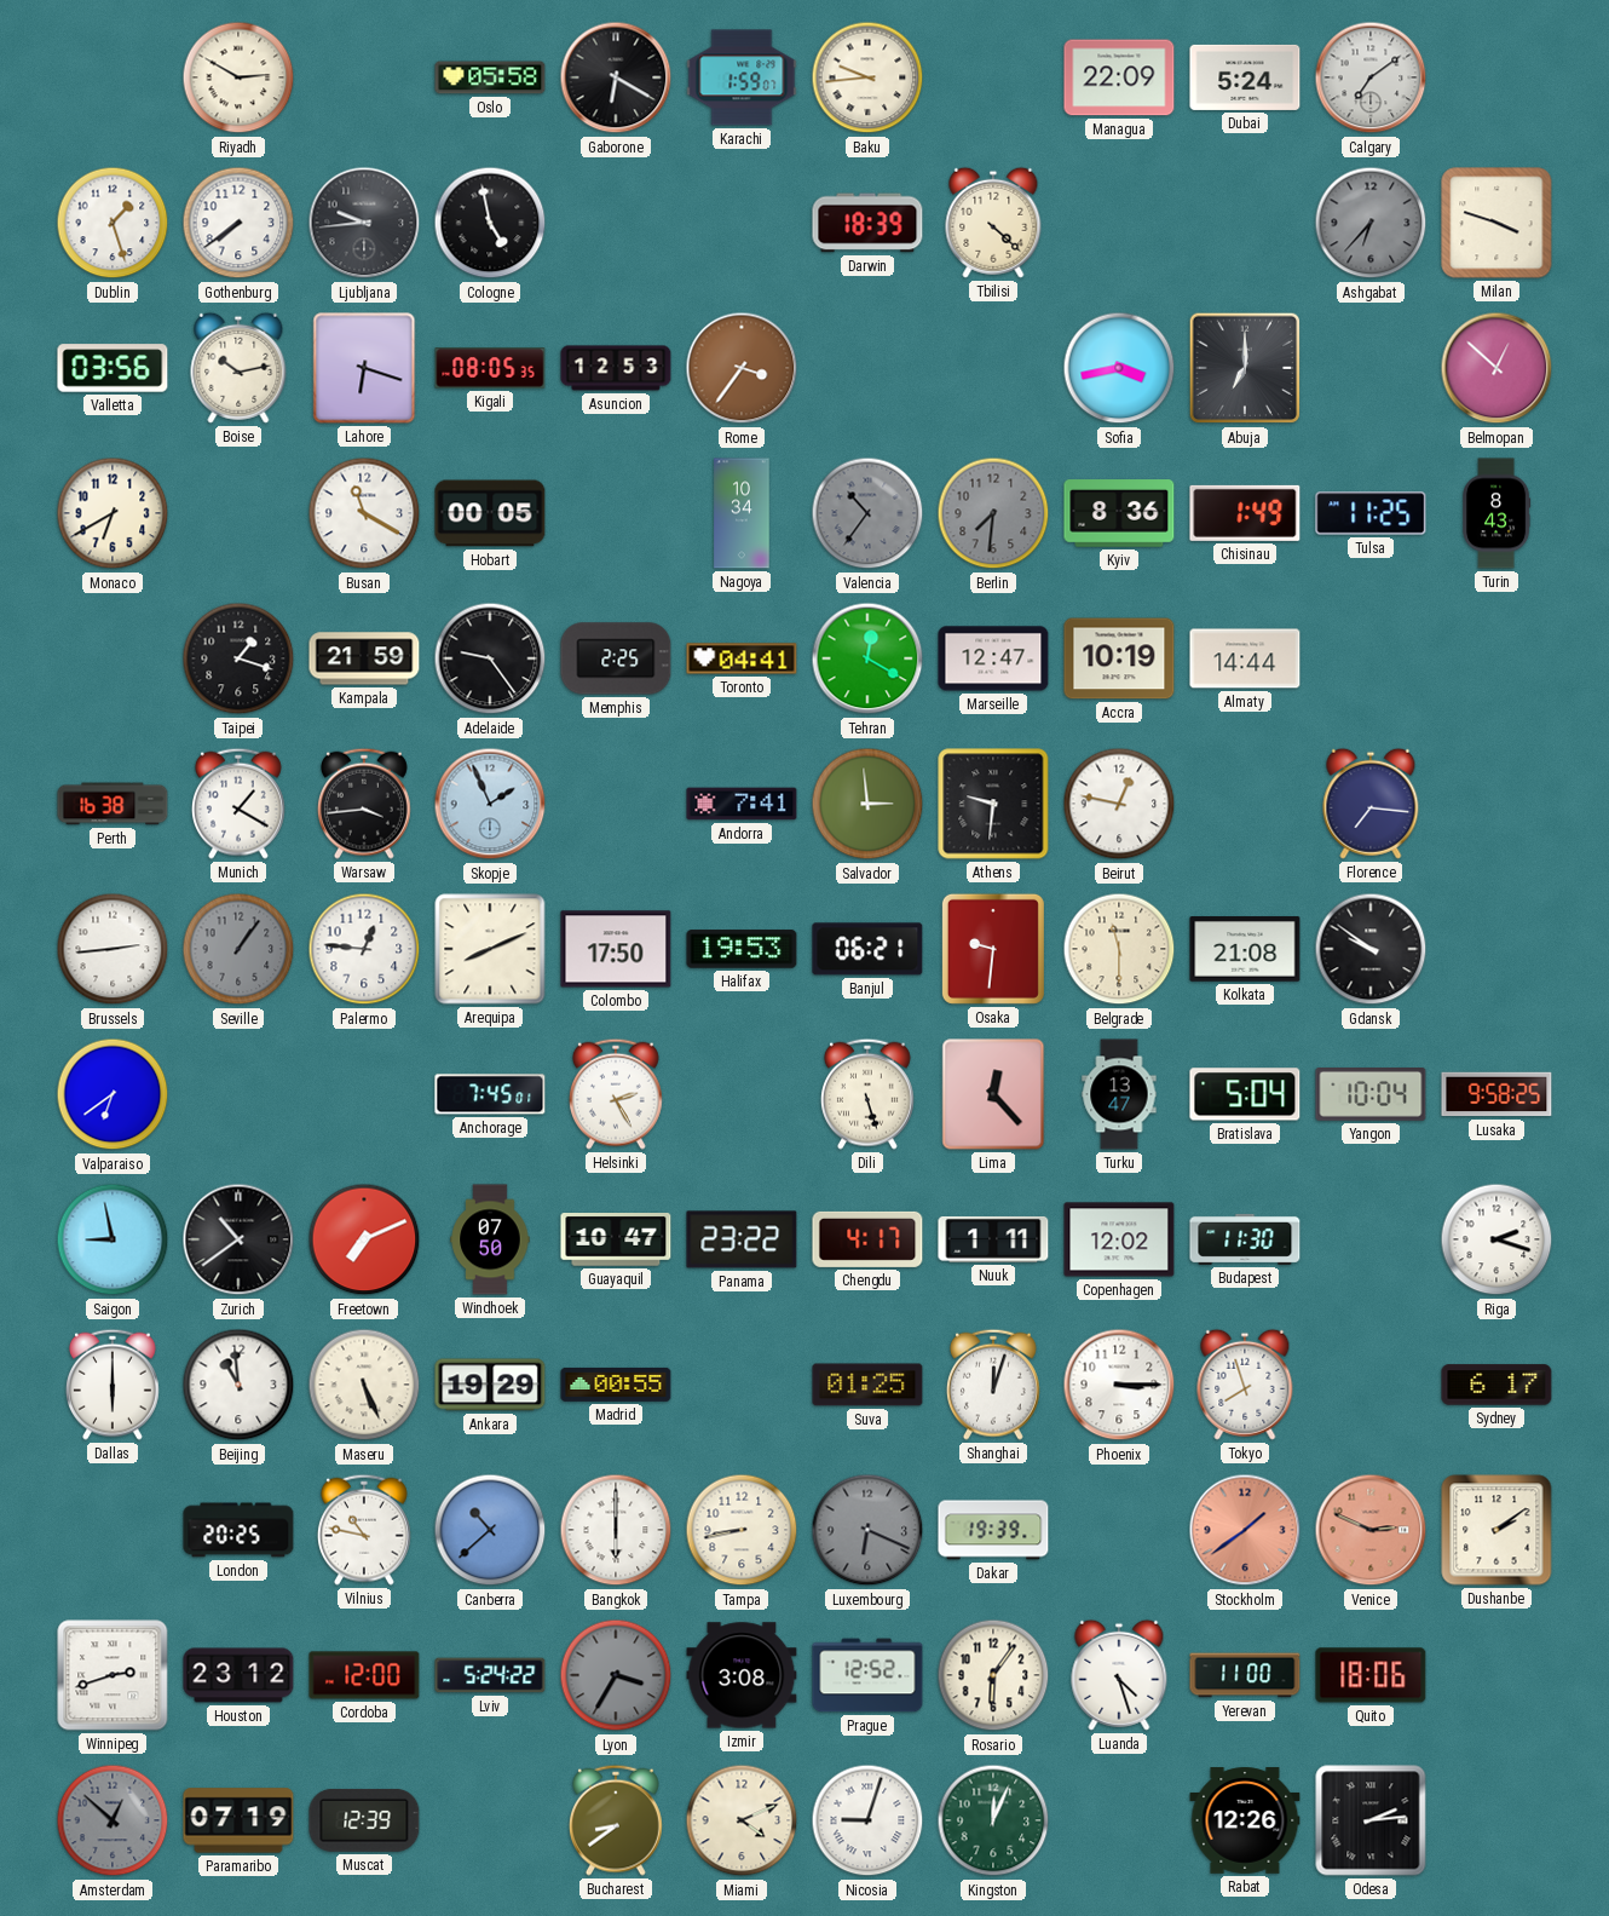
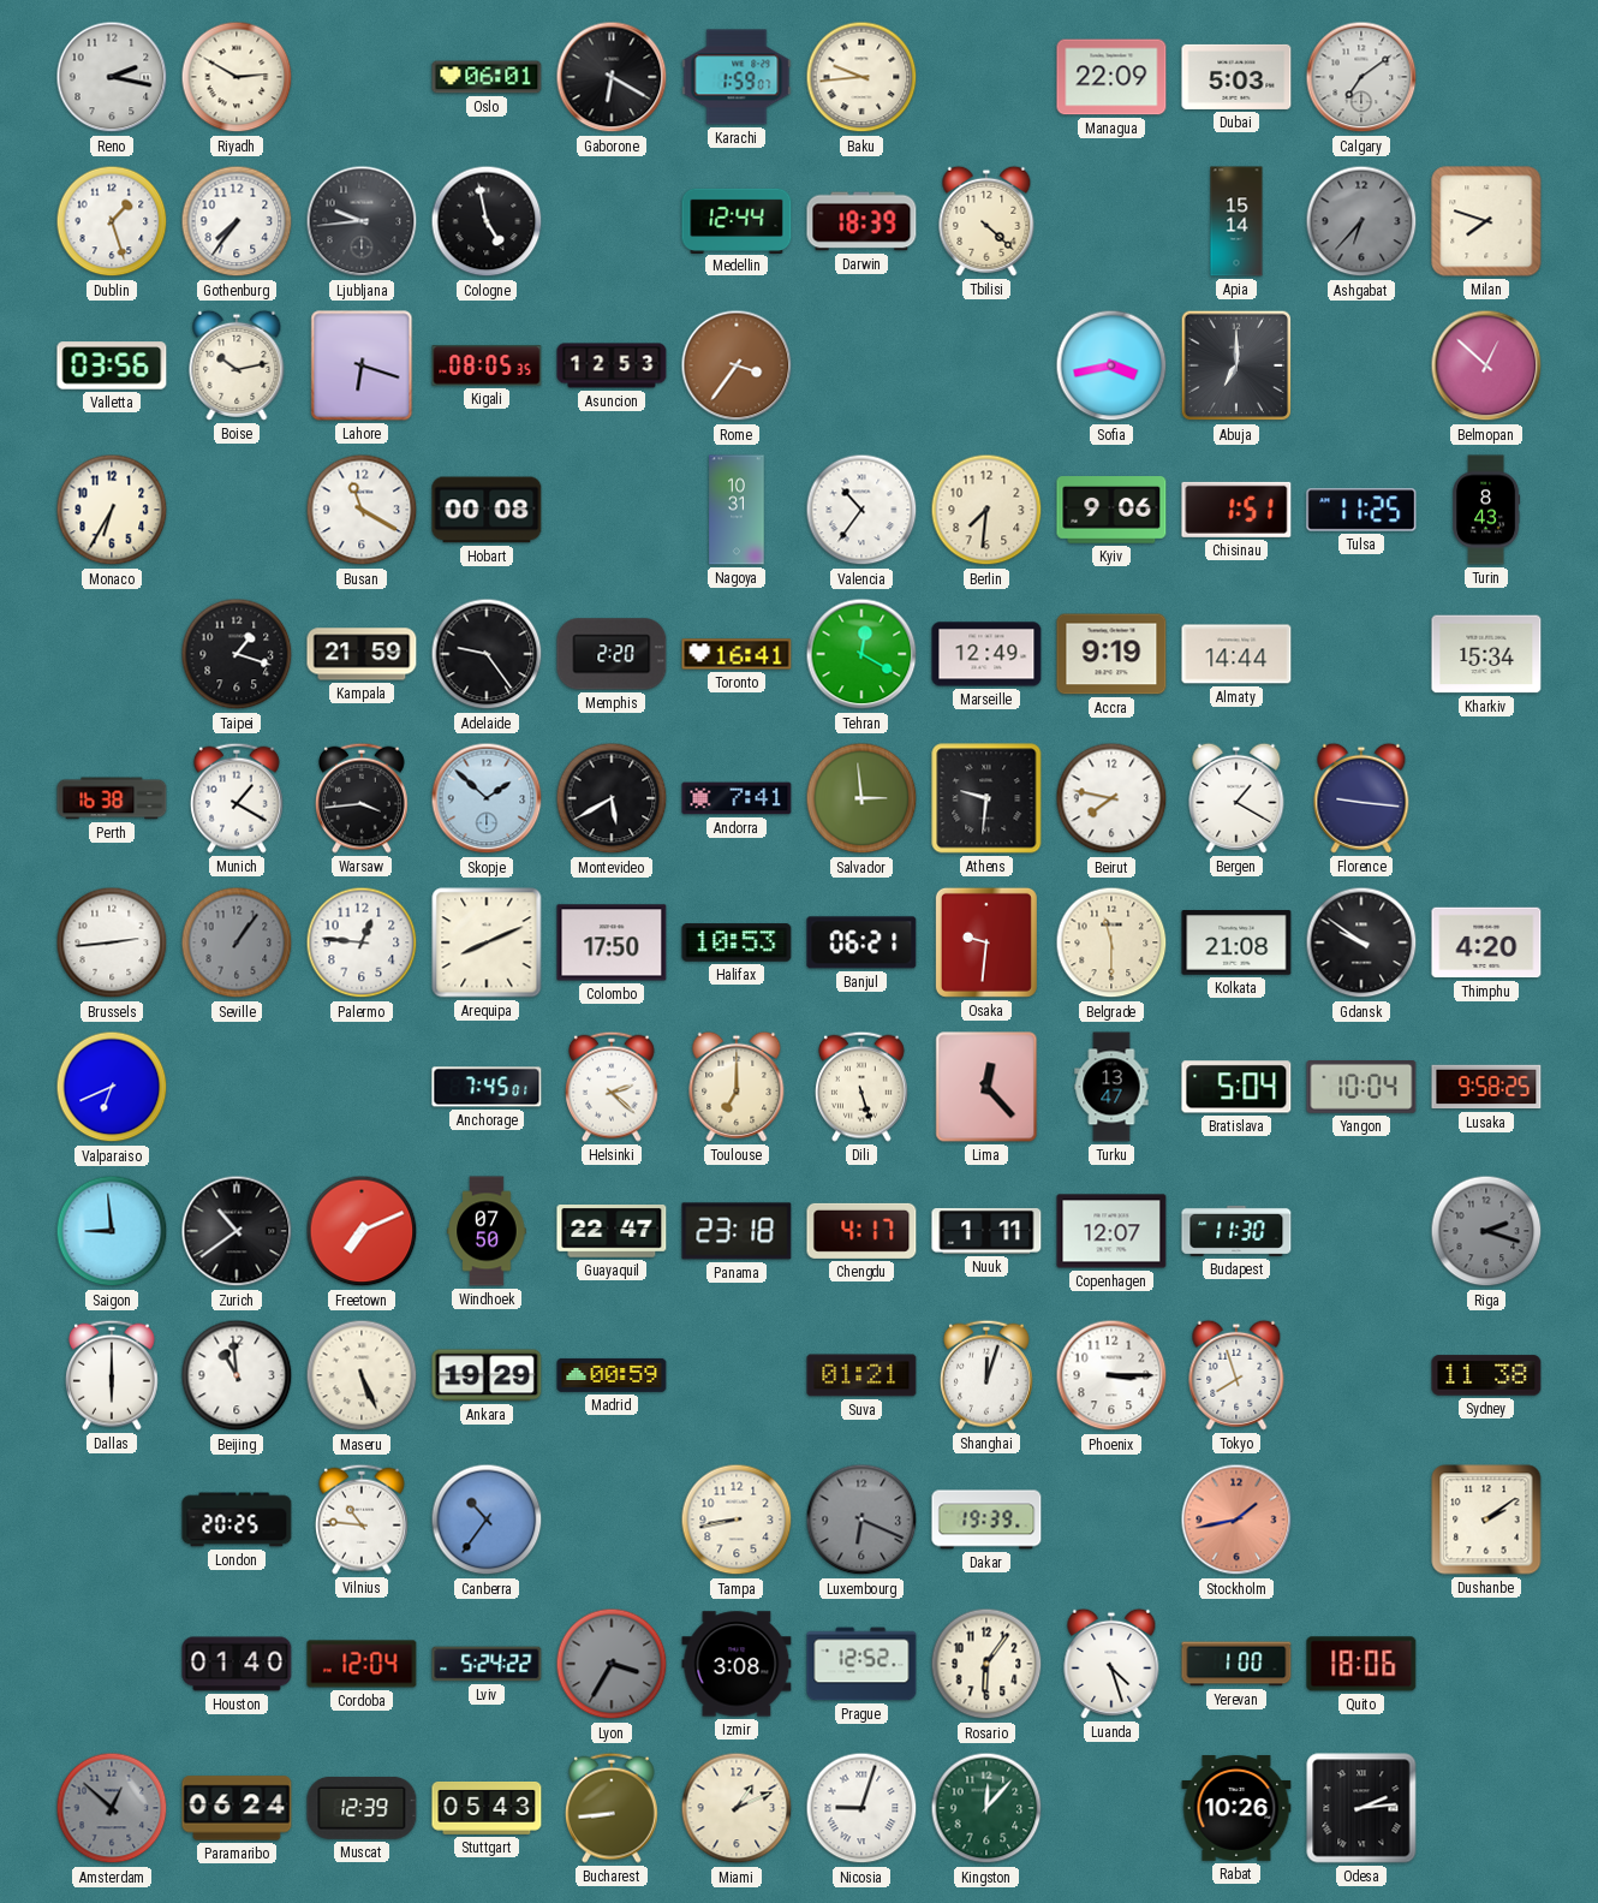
Reno: none -> 2:17
Oslo: 05:58 -> 06:01
Dubai: 5:24 -> 5:03
Gothenburg: 7:39 -> 7:36
Medellin: none -> 12:44
Apia: none -> 15:14
Milan: 3:48 -> 7:48
Monaco: 6:40 -> 6:35
Hobart: 00:05 -> 00:08
Nagoya: 10:34 -> 10:31
Valencia dial: grey -> white
Berlin dial: grey -> cream
Kyiv: 8:36 -> 9:06
Chisinau: 1:49 -> 1:51
Memphis: 2:25 -> 2:20
Toronto: 04:41 -> 16:41
Marseille: 12:47 -> 12:49
Accra: 10:19 -> 9:19
Kharkiv: none -> 15:34
Skopje: 1:56 -> 1:52
Montevideo: none -> 5:40
Beirut: 12:47 -> 7:47
Bergen: none -> 1:20
Florence: 7:16 -> 9:16
Halifax: 19:53 -> 10:53
Thimphu: none -> 4:20
Valparaiso: 6:39 -> 6:41
Helsinki: 2:25 -> 2:22
Toulouse: none -> 7:00
Saigon: 8:58 -> 8:59
Guayaquil: 10:47 -> 22:47
Panama: 23:22 -> 23:18
Copenhagen: 12:02 -> 12:07
Riga dial: white -> grey
Madrid: 00:55 -> 00:59
Suva: 01:25 -> 01:21
Sydney: 6:17 -> 11:38
Vilnius: 10:47 -> 10:46
Canberra: 10:38 -> 10:36
Bangkok: 6:00 -> none
Stockholm: 1:39 -> 1:43
Venice: 2:49 -> none
Winnipeg: 2:42 -> none
Houston: 23:12 -> 01:40
Cordoba: 12:00 -> 12:04
Yerevan: 11:00 -> 1:00
Paramaribo: 07:19 -> 06:24
Stuttgart: none -> 05:43
Bucharest: 8:39 -> 8:44
Miami: 4:11 -> 1:11
Kingston: 12:04 -> 12:07
Rabat: 12:26 -> 10:26
